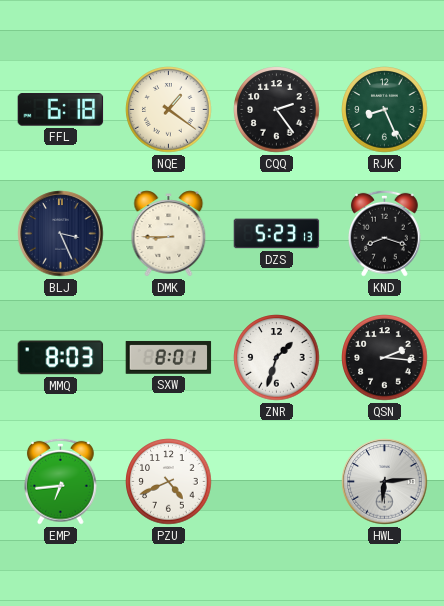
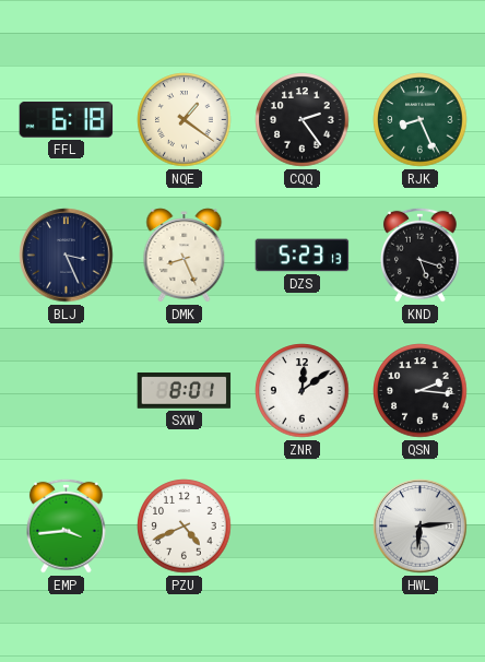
DMK: 8:45 -> 8:26
KND: 8:18 -> 5:18
MMQ: 8:03 -> none
ZNR: 1:33 -> 12:09
EMP: 6:44 -> 3:44
